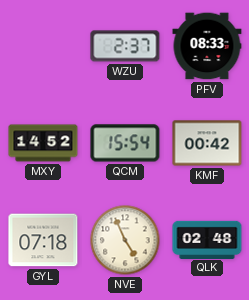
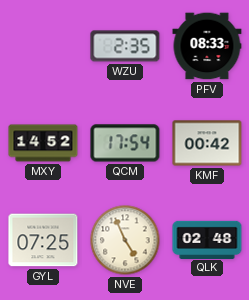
WZU: 2:37 -> 2:35
QCM: 15:54 -> 17:54
GYL: 07:18 -> 07:25
